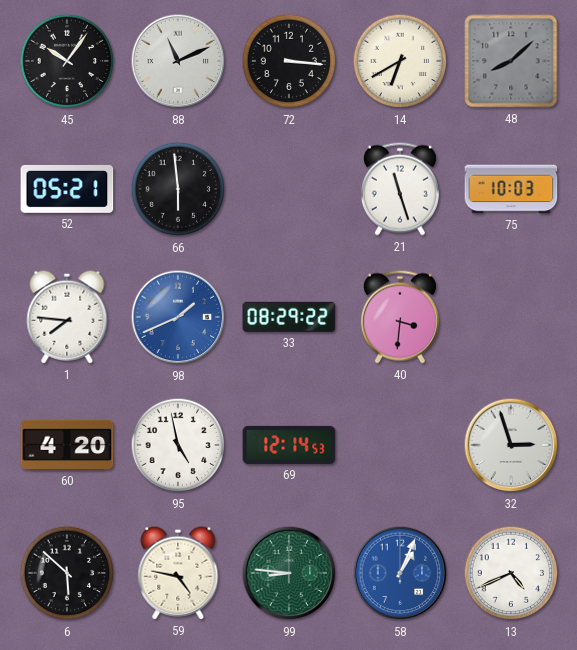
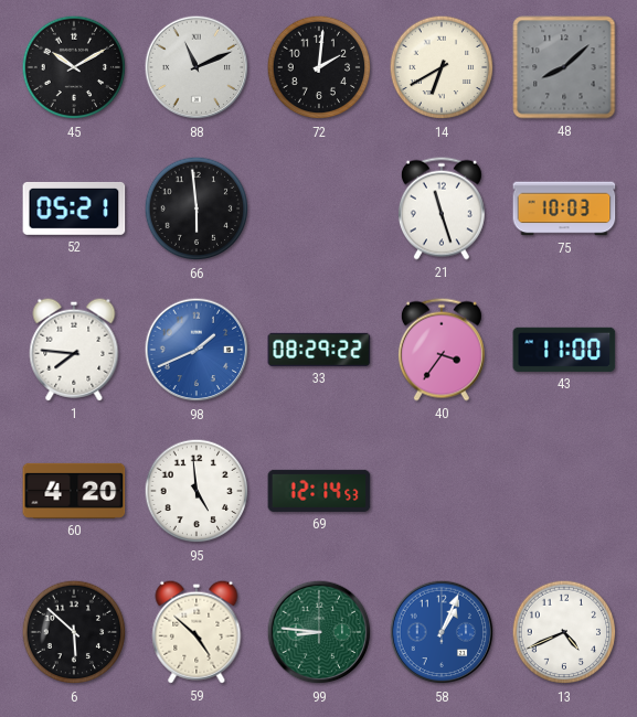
45: 10:06 -> 10:10
72: 3:16 -> 2:01
40: 3:31 -> 3:36
43: none -> 11:00
95: 4:58 -> 4:59
32: 2:57 -> none
59: 4:47 -> 4:52
